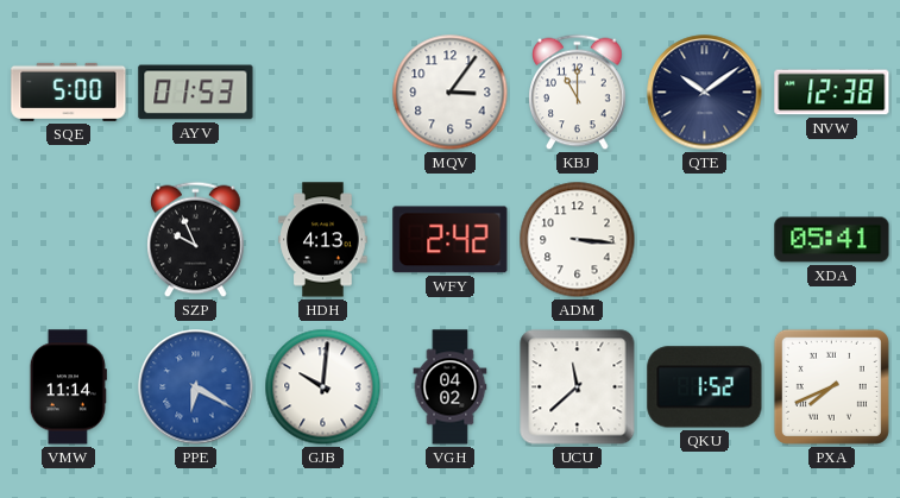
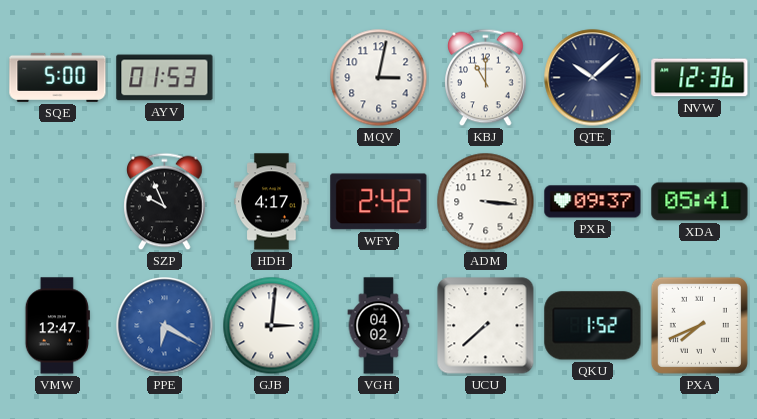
MQV: 3:06 -> 3:02
QTE: 10:09 -> 10:08
NVW: 12:38 -> 12:36
HDH: 4:13 -> 4:17
PXR: none -> 09:37
VMW: 11:14 -> 12:47
GJB: 10:01 -> 3:01
UCU: 11:38 -> 7:38
